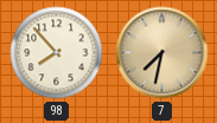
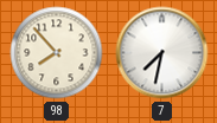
7 dial: champagne -> white
